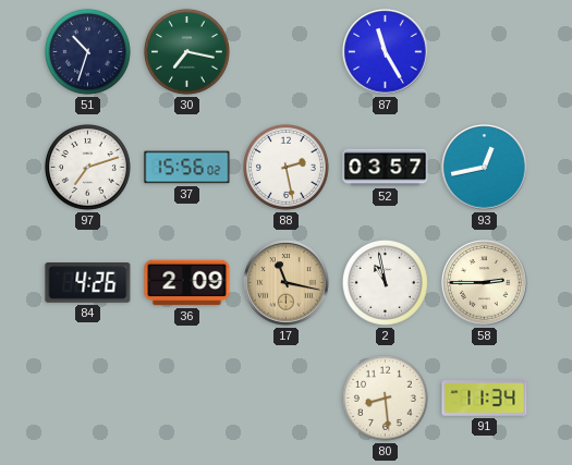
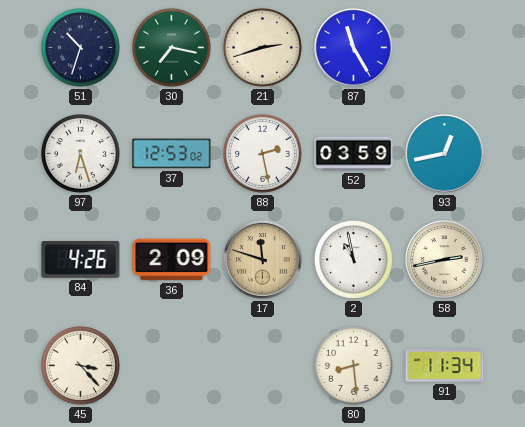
21: none -> 2:42
97: 7:12 -> 6:27
37: 15:56 -> 12:53
52: 03:57 -> 03:59
17: 11:17 -> 11:48
58: 2:45 -> 2:43
45: none -> 3:23
